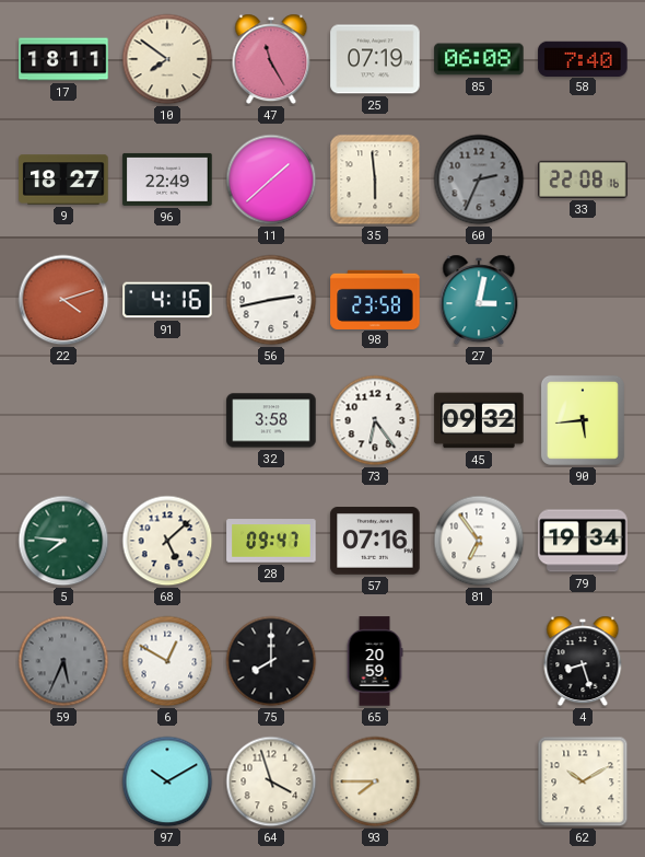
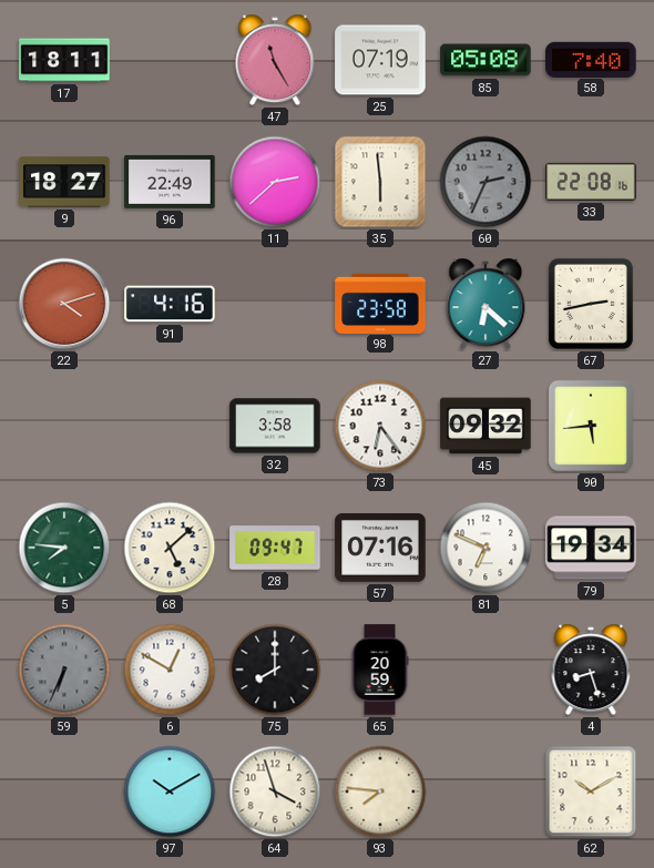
10: 7:51 -> none
85: 06:08 -> 05:08
11: 1:38 -> 2:38
56: 2:43 -> none
27: 3:02 -> 6:22
67: none -> 2:43
81: 6:54 -> 6:49
59: 5:34 -> 6:34
93: 7:45 -> 7:46
